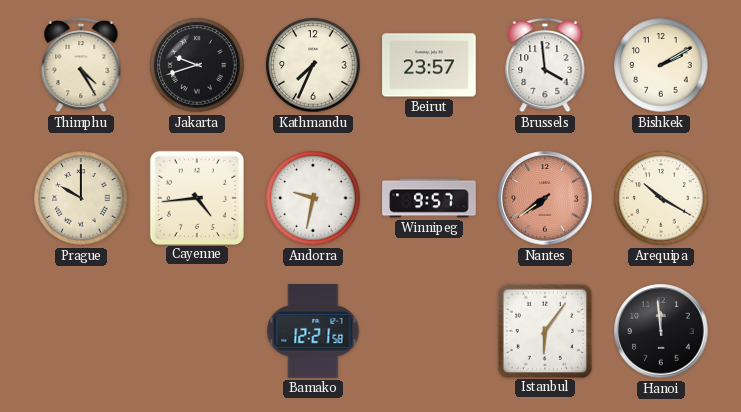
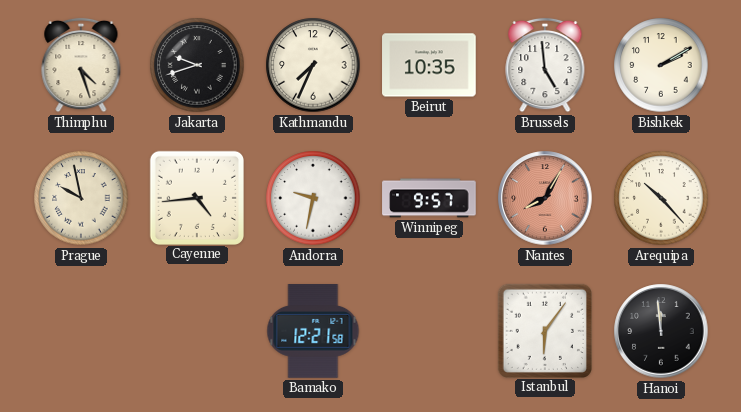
Thimphu: 4:25 -> 4:27
Beirut: 23:57 -> 10:35
Brussels: 3:59 -> 4:59
Prague: 10:00 -> 9:58
Nantes: 7:39 -> 8:05
Arequipa: 10:20 -> 10:23
